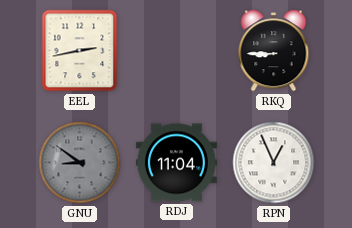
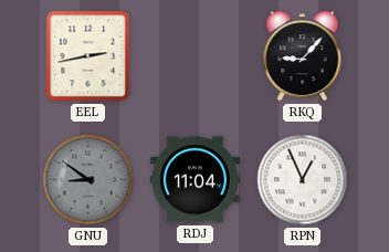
RKQ: 8:45 -> 9:07
